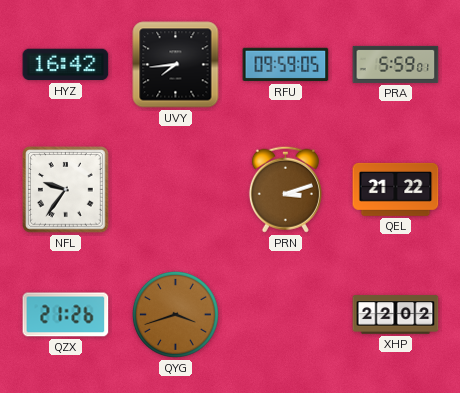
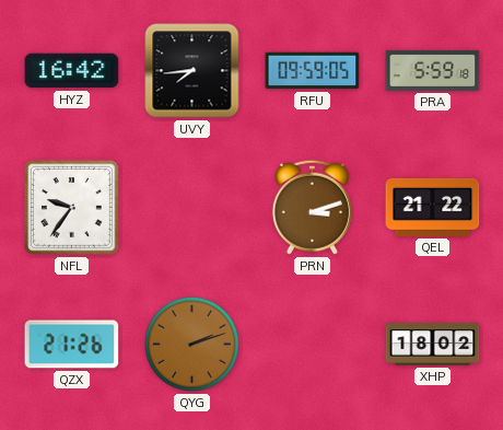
PRA: 5:59:01 -> 5:59:18
QYG: 3:42 -> 2:12
XHP: 22:02 -> 18:02
